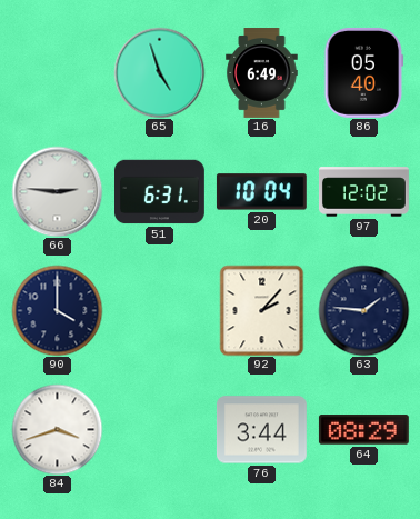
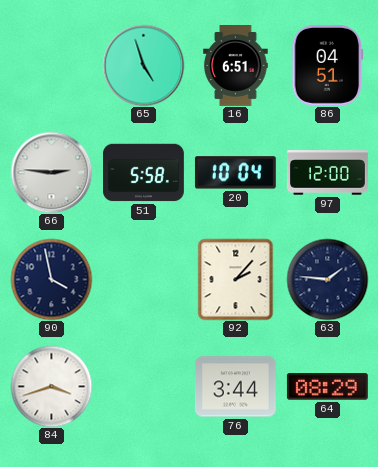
16: 6:49 -> 6:51
86: 05:40 -> 04:51
51: 6:31 -> 5:58
97: 12:02 -> 12:00
90: 4:00 -> 3:58
